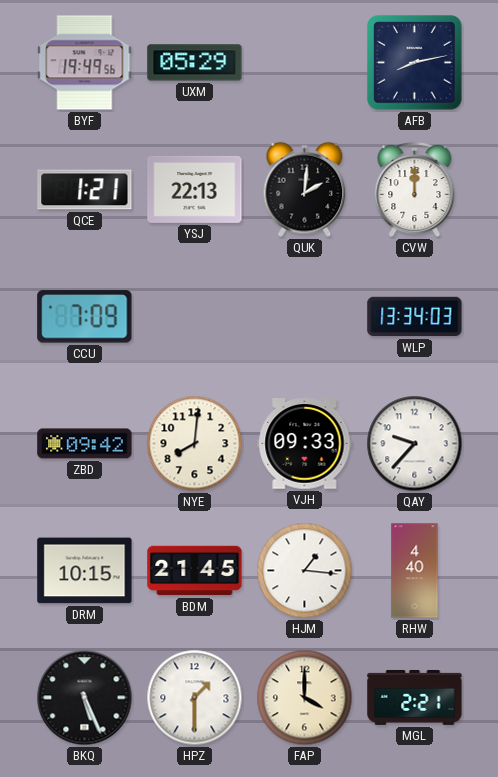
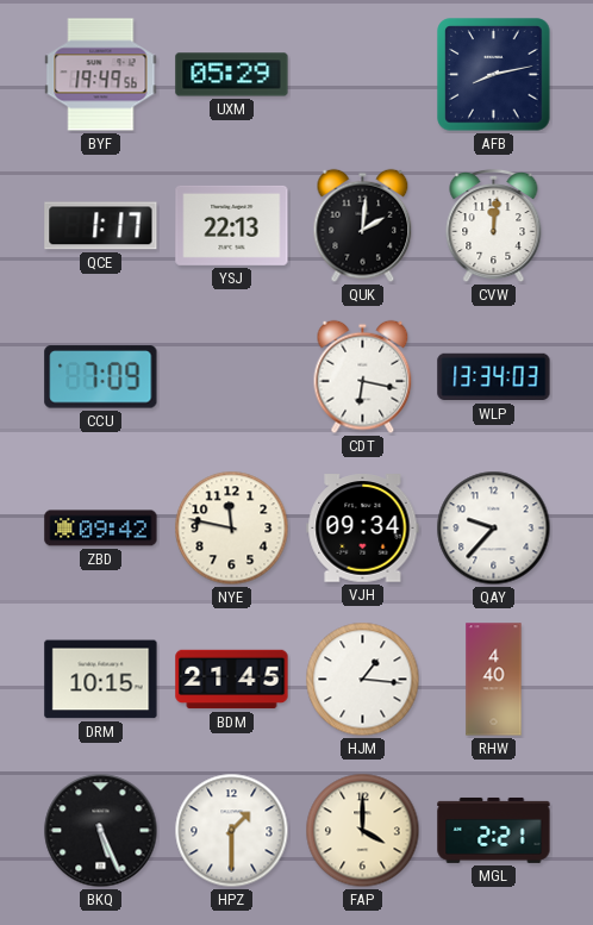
QCE: 1:21 -> 1:17
CVW: 12:00 -> 12:01
CDT: none -> 6:17
NYE: 8:01 -> 11:47
VJH: 09:33 -> 09:34
